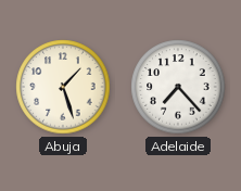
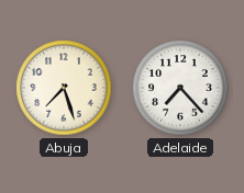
Abuja: 1:27 -> 7:27
